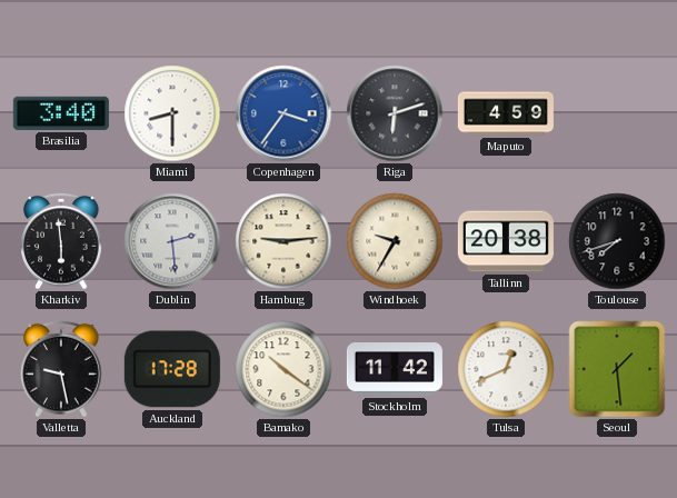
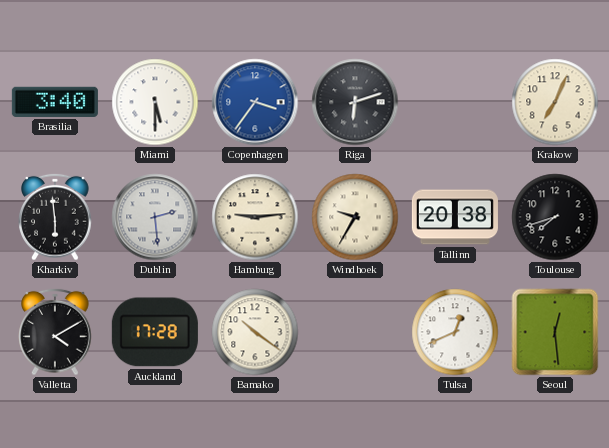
Miami: 8:30 -> 5:30
Maputo: 4:59 -> none
Krakow: none -> 7:04
Valletta: 9:28 -> 4:10
Stockholm: 11:42 -> none
Seoul: 1:29 -> 12:29
